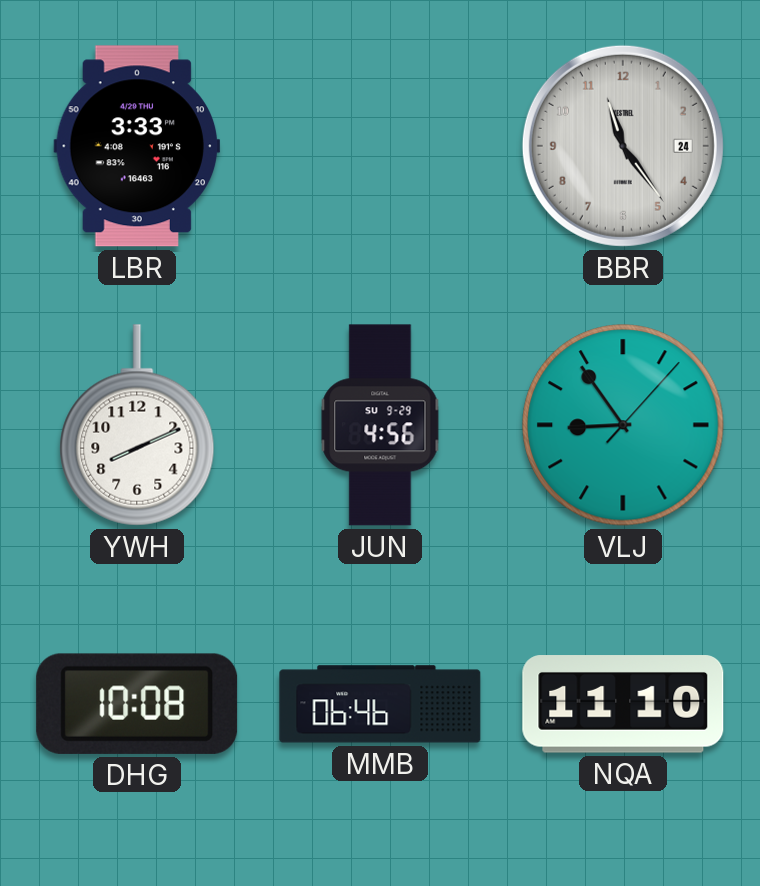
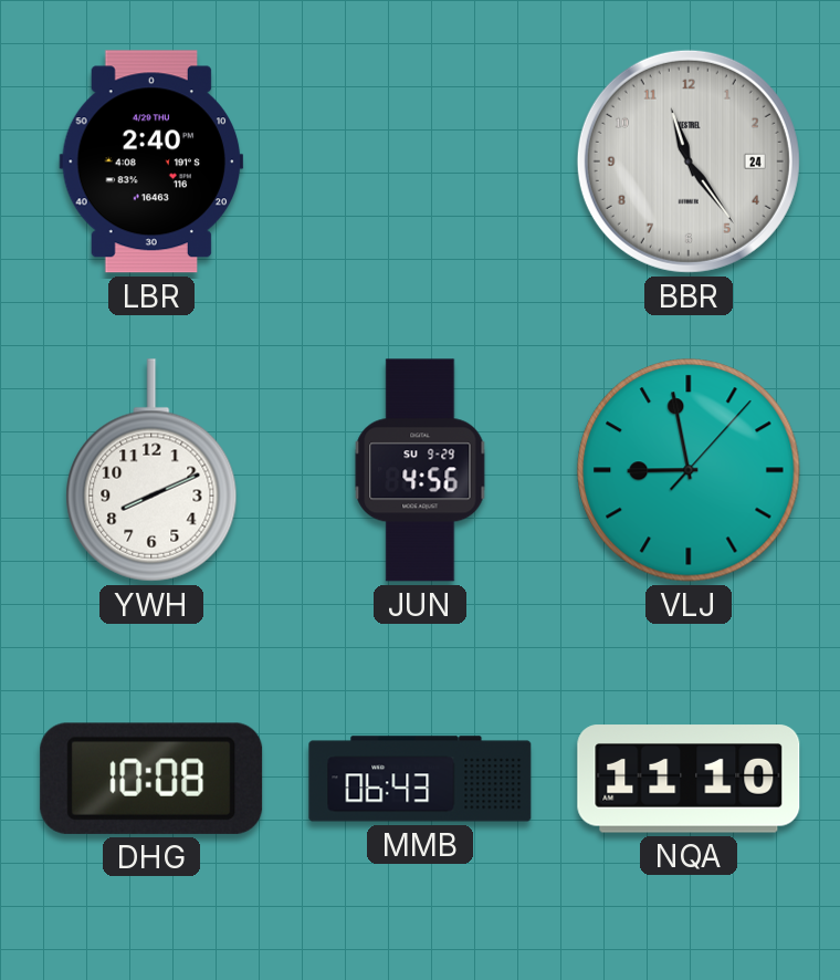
LBR: 3:33 -> 2:40
VLJ: 8:54 -> 8:58
MMB: 06:46 -> 06:43
